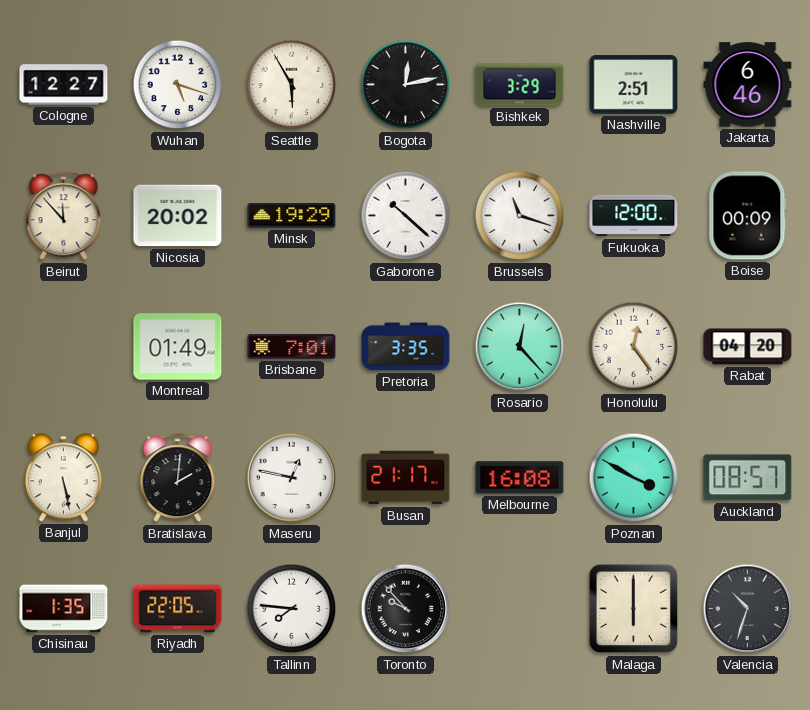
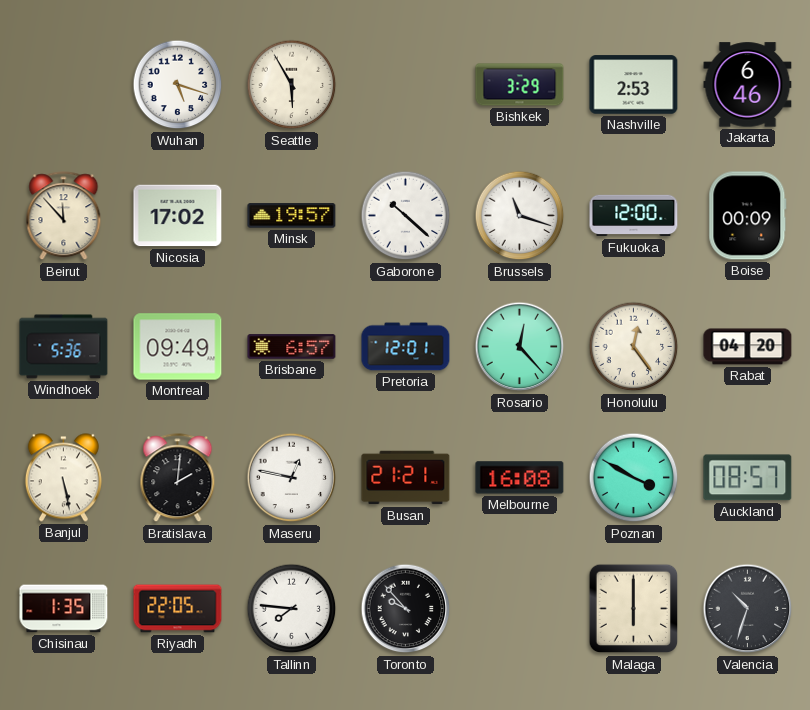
Cologne: 12:27 -> none
Bogota: 12:13 -> none
Nashville: 2:51 -> 2:53
Nicosia: 20:02 -> 17:02
Minsk: 19:29 -> 19:57
Windhoek: none -> 5:36
Montreal: 01:49 -> 09:49
Brisbane: 7:01 -> 6:57
Pretoria: 3:35 -> 12:01
Busan: 21:17 -> 21:21
